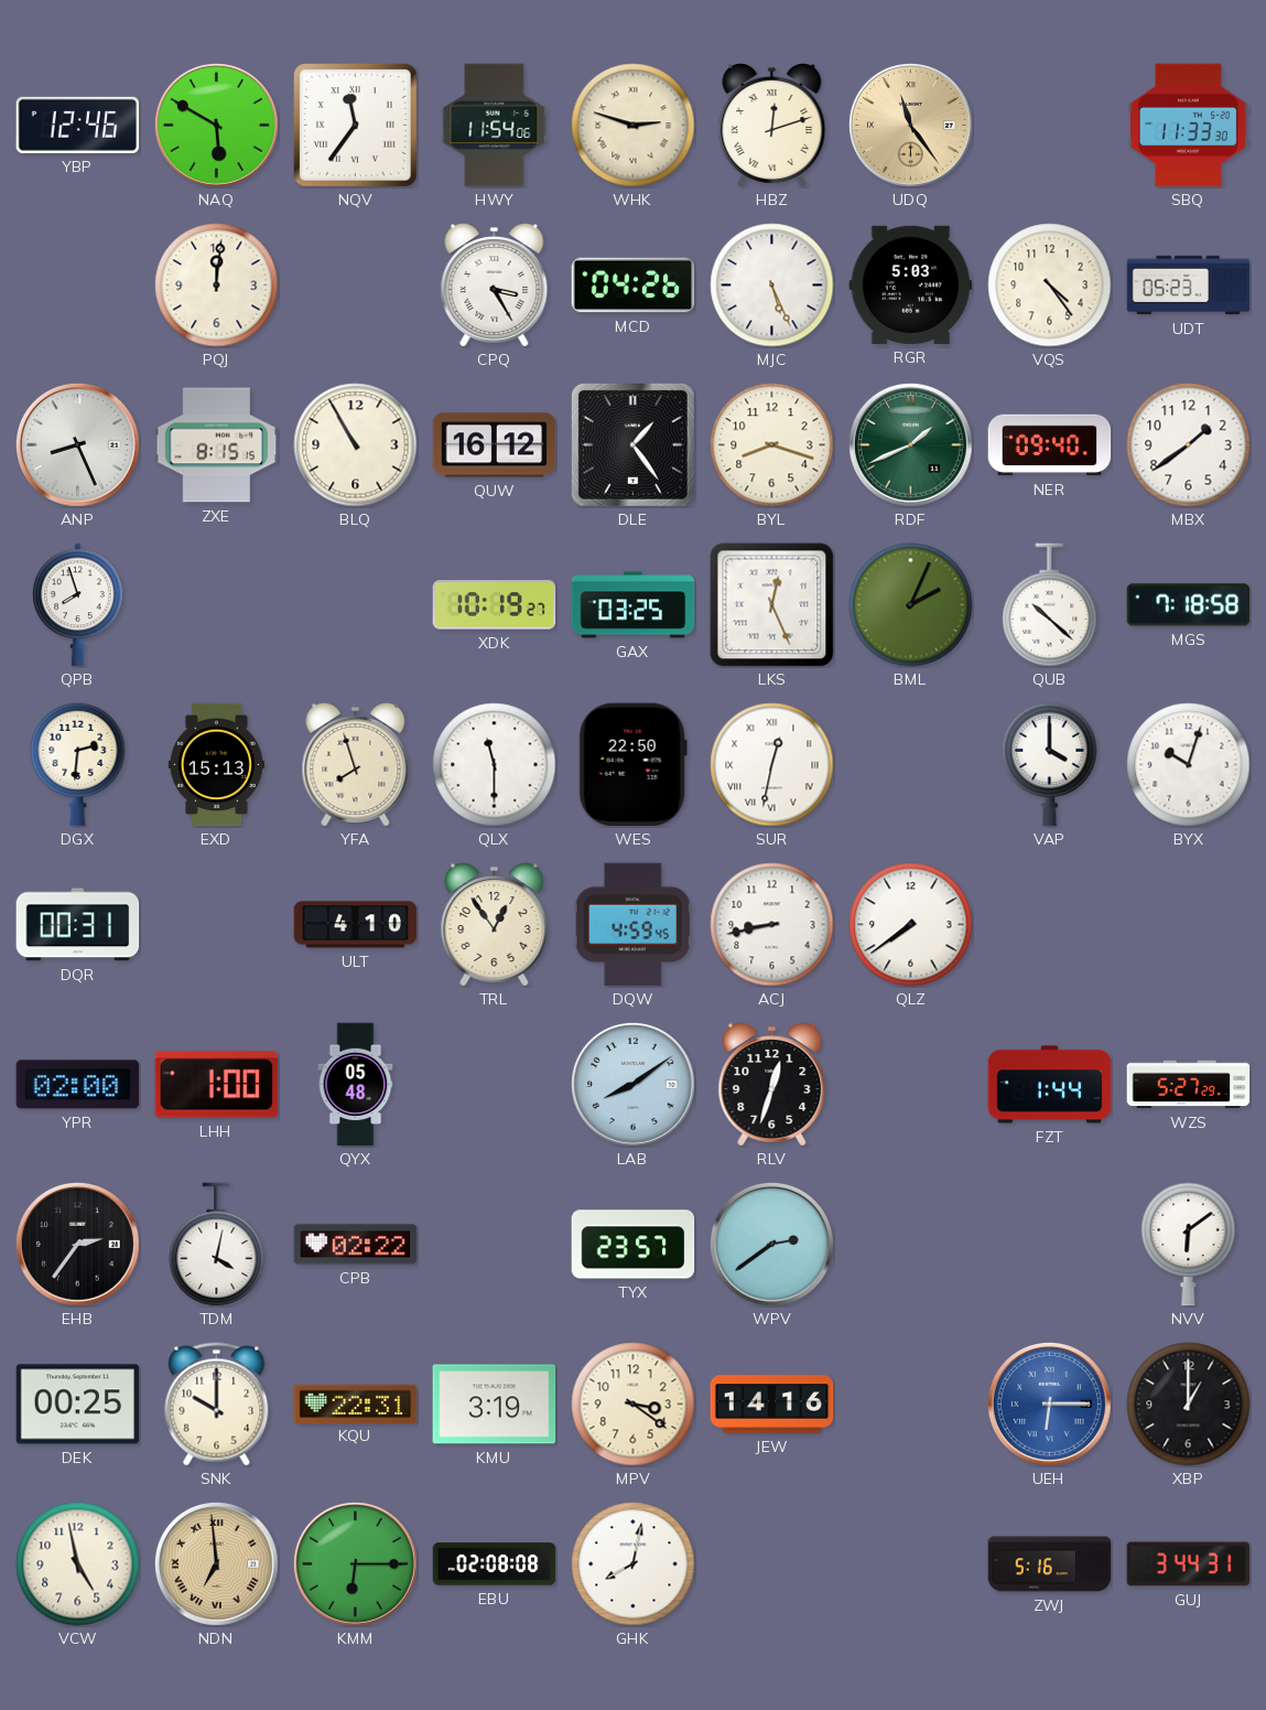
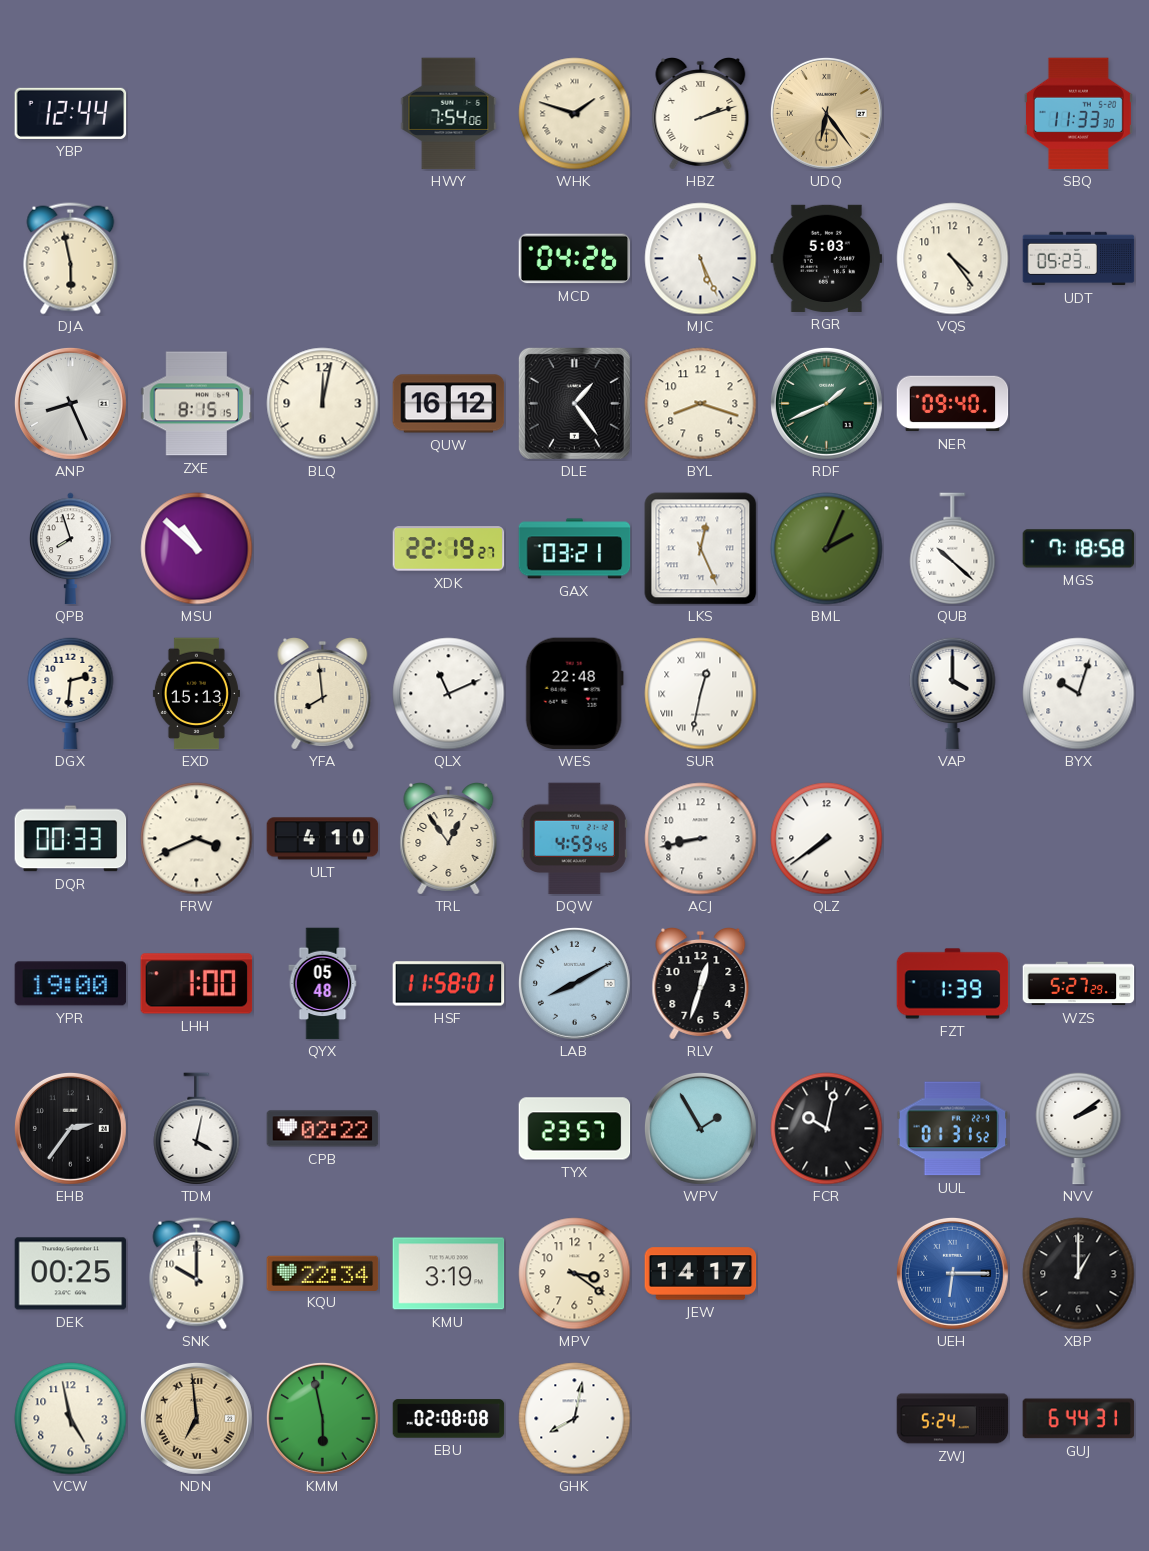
YBP: 12:46 -> 12:44
NAQ: 5:50 -> none
NQV: 11:36 -> none
HWY: 11:54 -> 7:54
WHK: 2:48 -> 1:48
HBZ: 12:12 -> 2:12
UDQ: 11:24 -> 6:24
DJA: none -> 5:58
PQJ: 12:01 -> none
CPQ: 3:25 -> none
BLQ: 10:55 -> 12:02
MBX: 1:39 -> none
MSU: none -> 10:52
XDK: 10:19 -> 22:19
GAX: 03:25 -> 03:21
YFA: 7:57 -> 7:59
QLX: 11:30 -> 11:11
WES: 22:50 -> 22:48
DQR: 00:31 -> 00:33
FRW: none -> 3:41
YPR: 02:00 -> 19:00
HSF: none -> 11:58
LAB: 8:09 -> 8:10
FZT: 1:44 -> 1:39
WPV: 2:39 -> 1:55
FCR: none -> 10:02
UUL: none -> 01:31
NVV: 6:09 -> 2:09
KQU: 22:31 -> 22:34
JEW: 14:16 -> 14:17
KMM: 6:15 -> 5:58
ZWJ: 5:16 -> 5:24
GUJ: 3:44 -> 6:44
